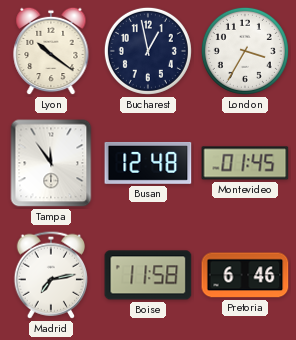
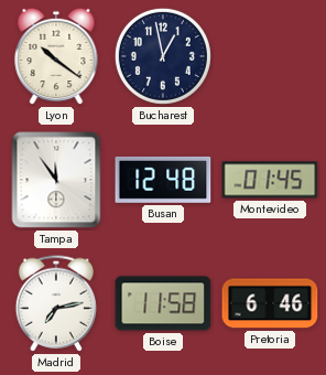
London: 3:35 -> none
